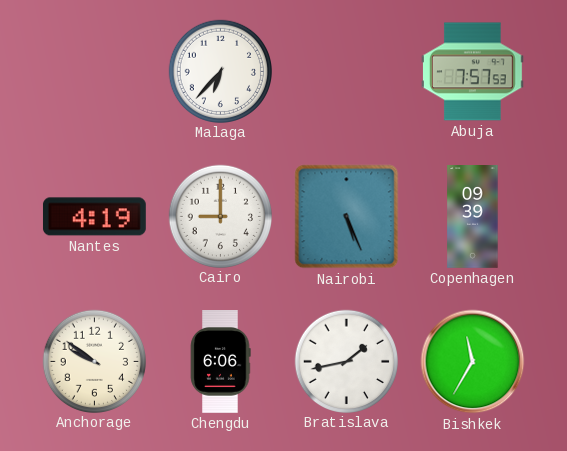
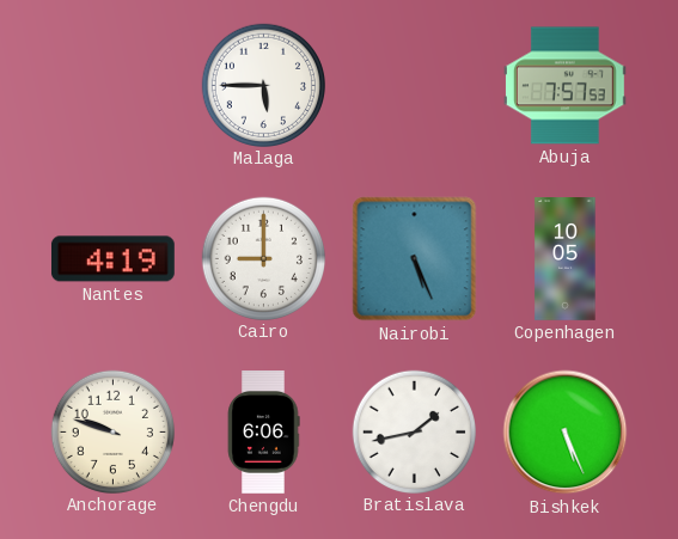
Malaga: 6:37 -> 5:45
Copenhagen: 09:39 -> 10:05
Anchorage: 9:51 -> 9:48
Bishkek: 11:35 -> 5:26
